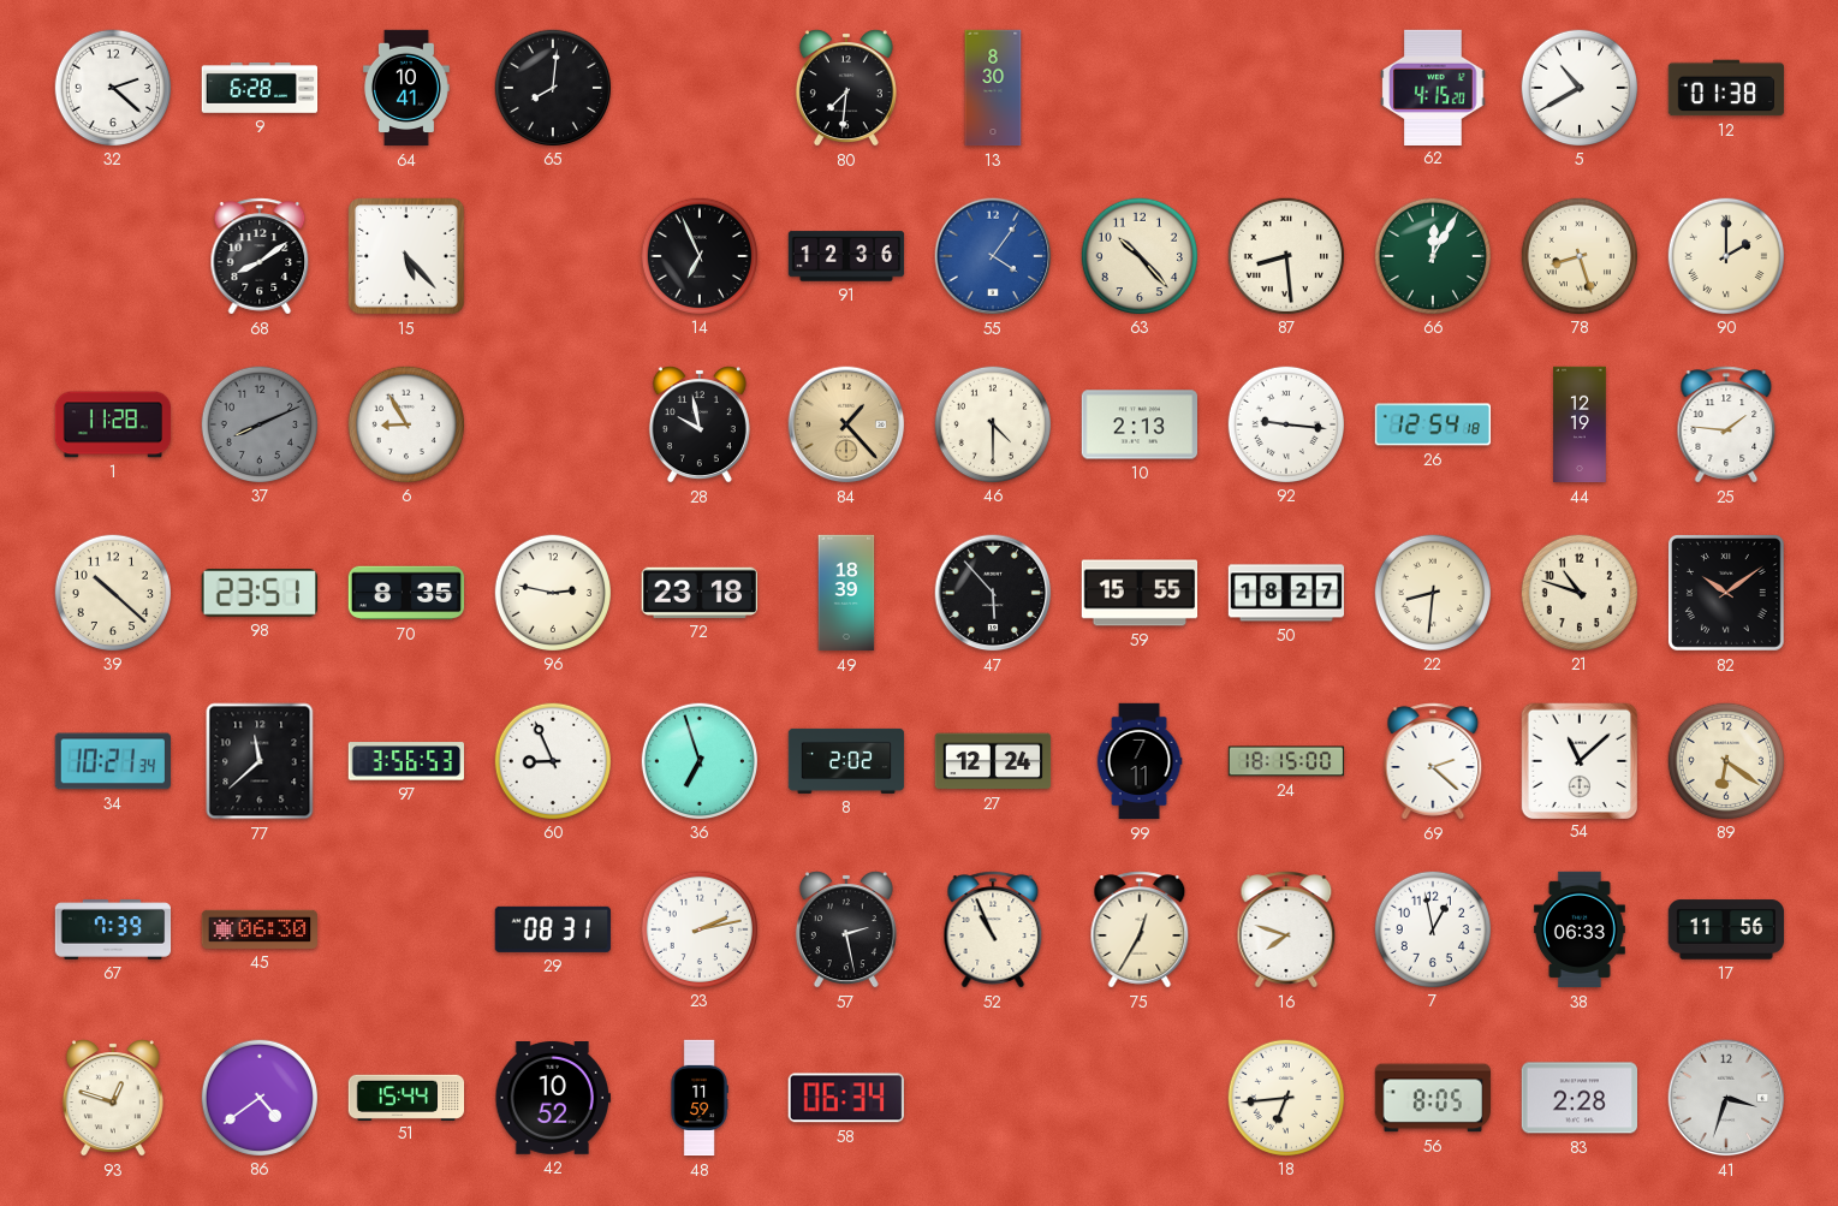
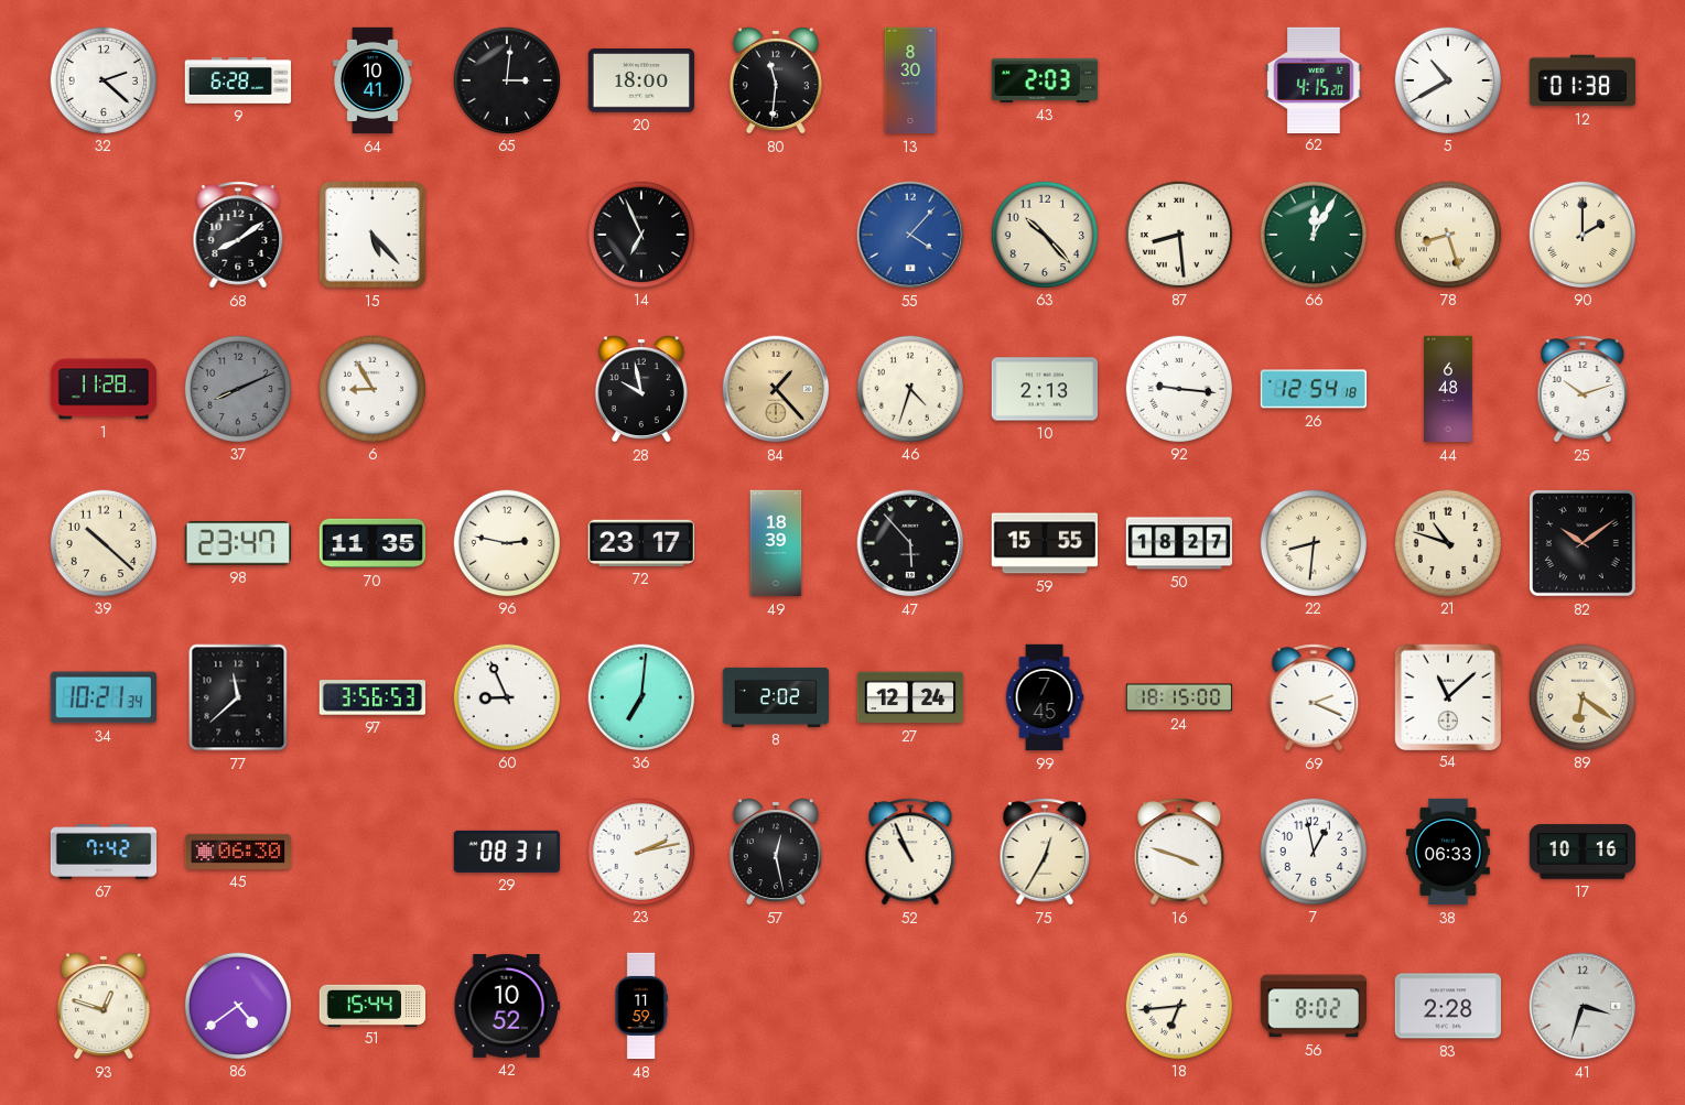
65: 8:01 -> 3:01
20: none -> 18:00
80: 7:31 -> 11:31
43: none -> 2:03
91: 12:36 -> none
55: 4:06 -> 4:07
46: 4:30 -> 4:33
44: 12:19 -> 6:48
25: 1:46 -> 10:12
98: 23:51 -> 23:47
70: 8:35 -> 11:35
72: 23:18 -> 23:17
36: 6:57 -> 7:01
99: 7:11 -> 7:45
69: 2:22 -> 2:19
67: 7:39 -> 7:42
57: 2:28 -> 12:28
16: 7:48 -> 3:48
17: 11:56 -> 10:16
58: 06:34 -> none
56: 8:05 -> 8:02
